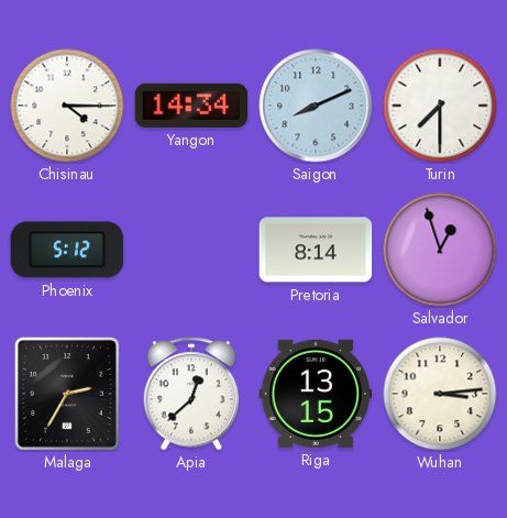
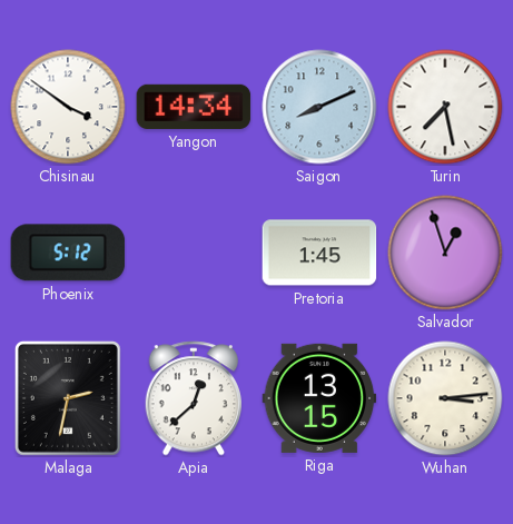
Chisinau: 4:15 -> 3:51
Turin: 7:30 -> 7:28
Pretoria: 8:14 -> 1:45
Malaga: 2:35 -> 2:32
